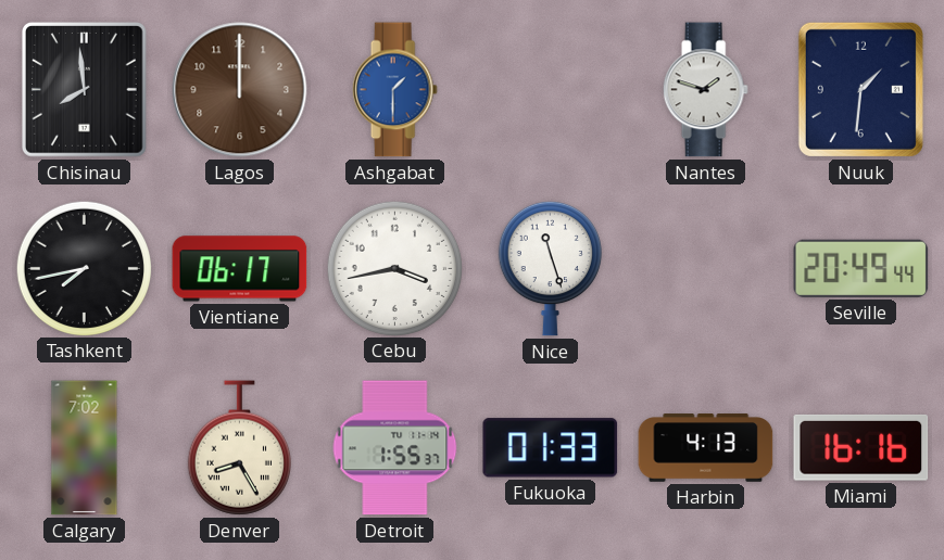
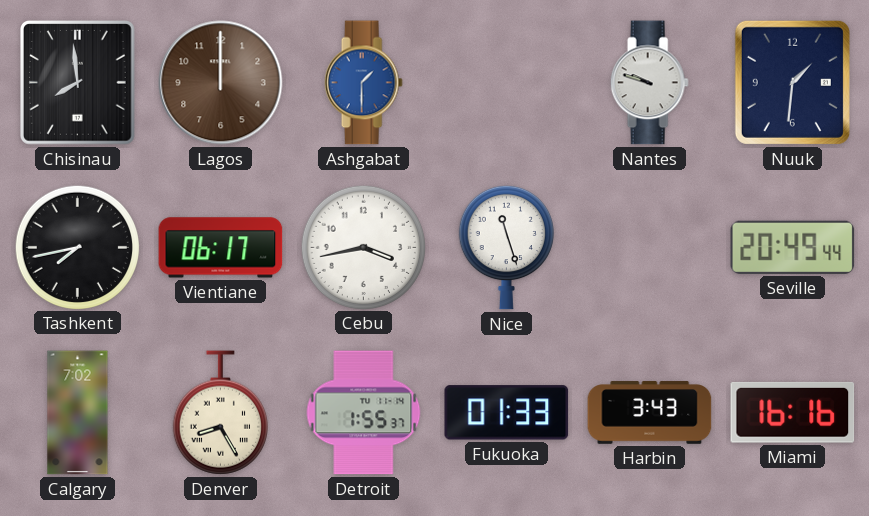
Nantes: 1:48 -> 9:48
Harbin: 4:13 -> 3:43
